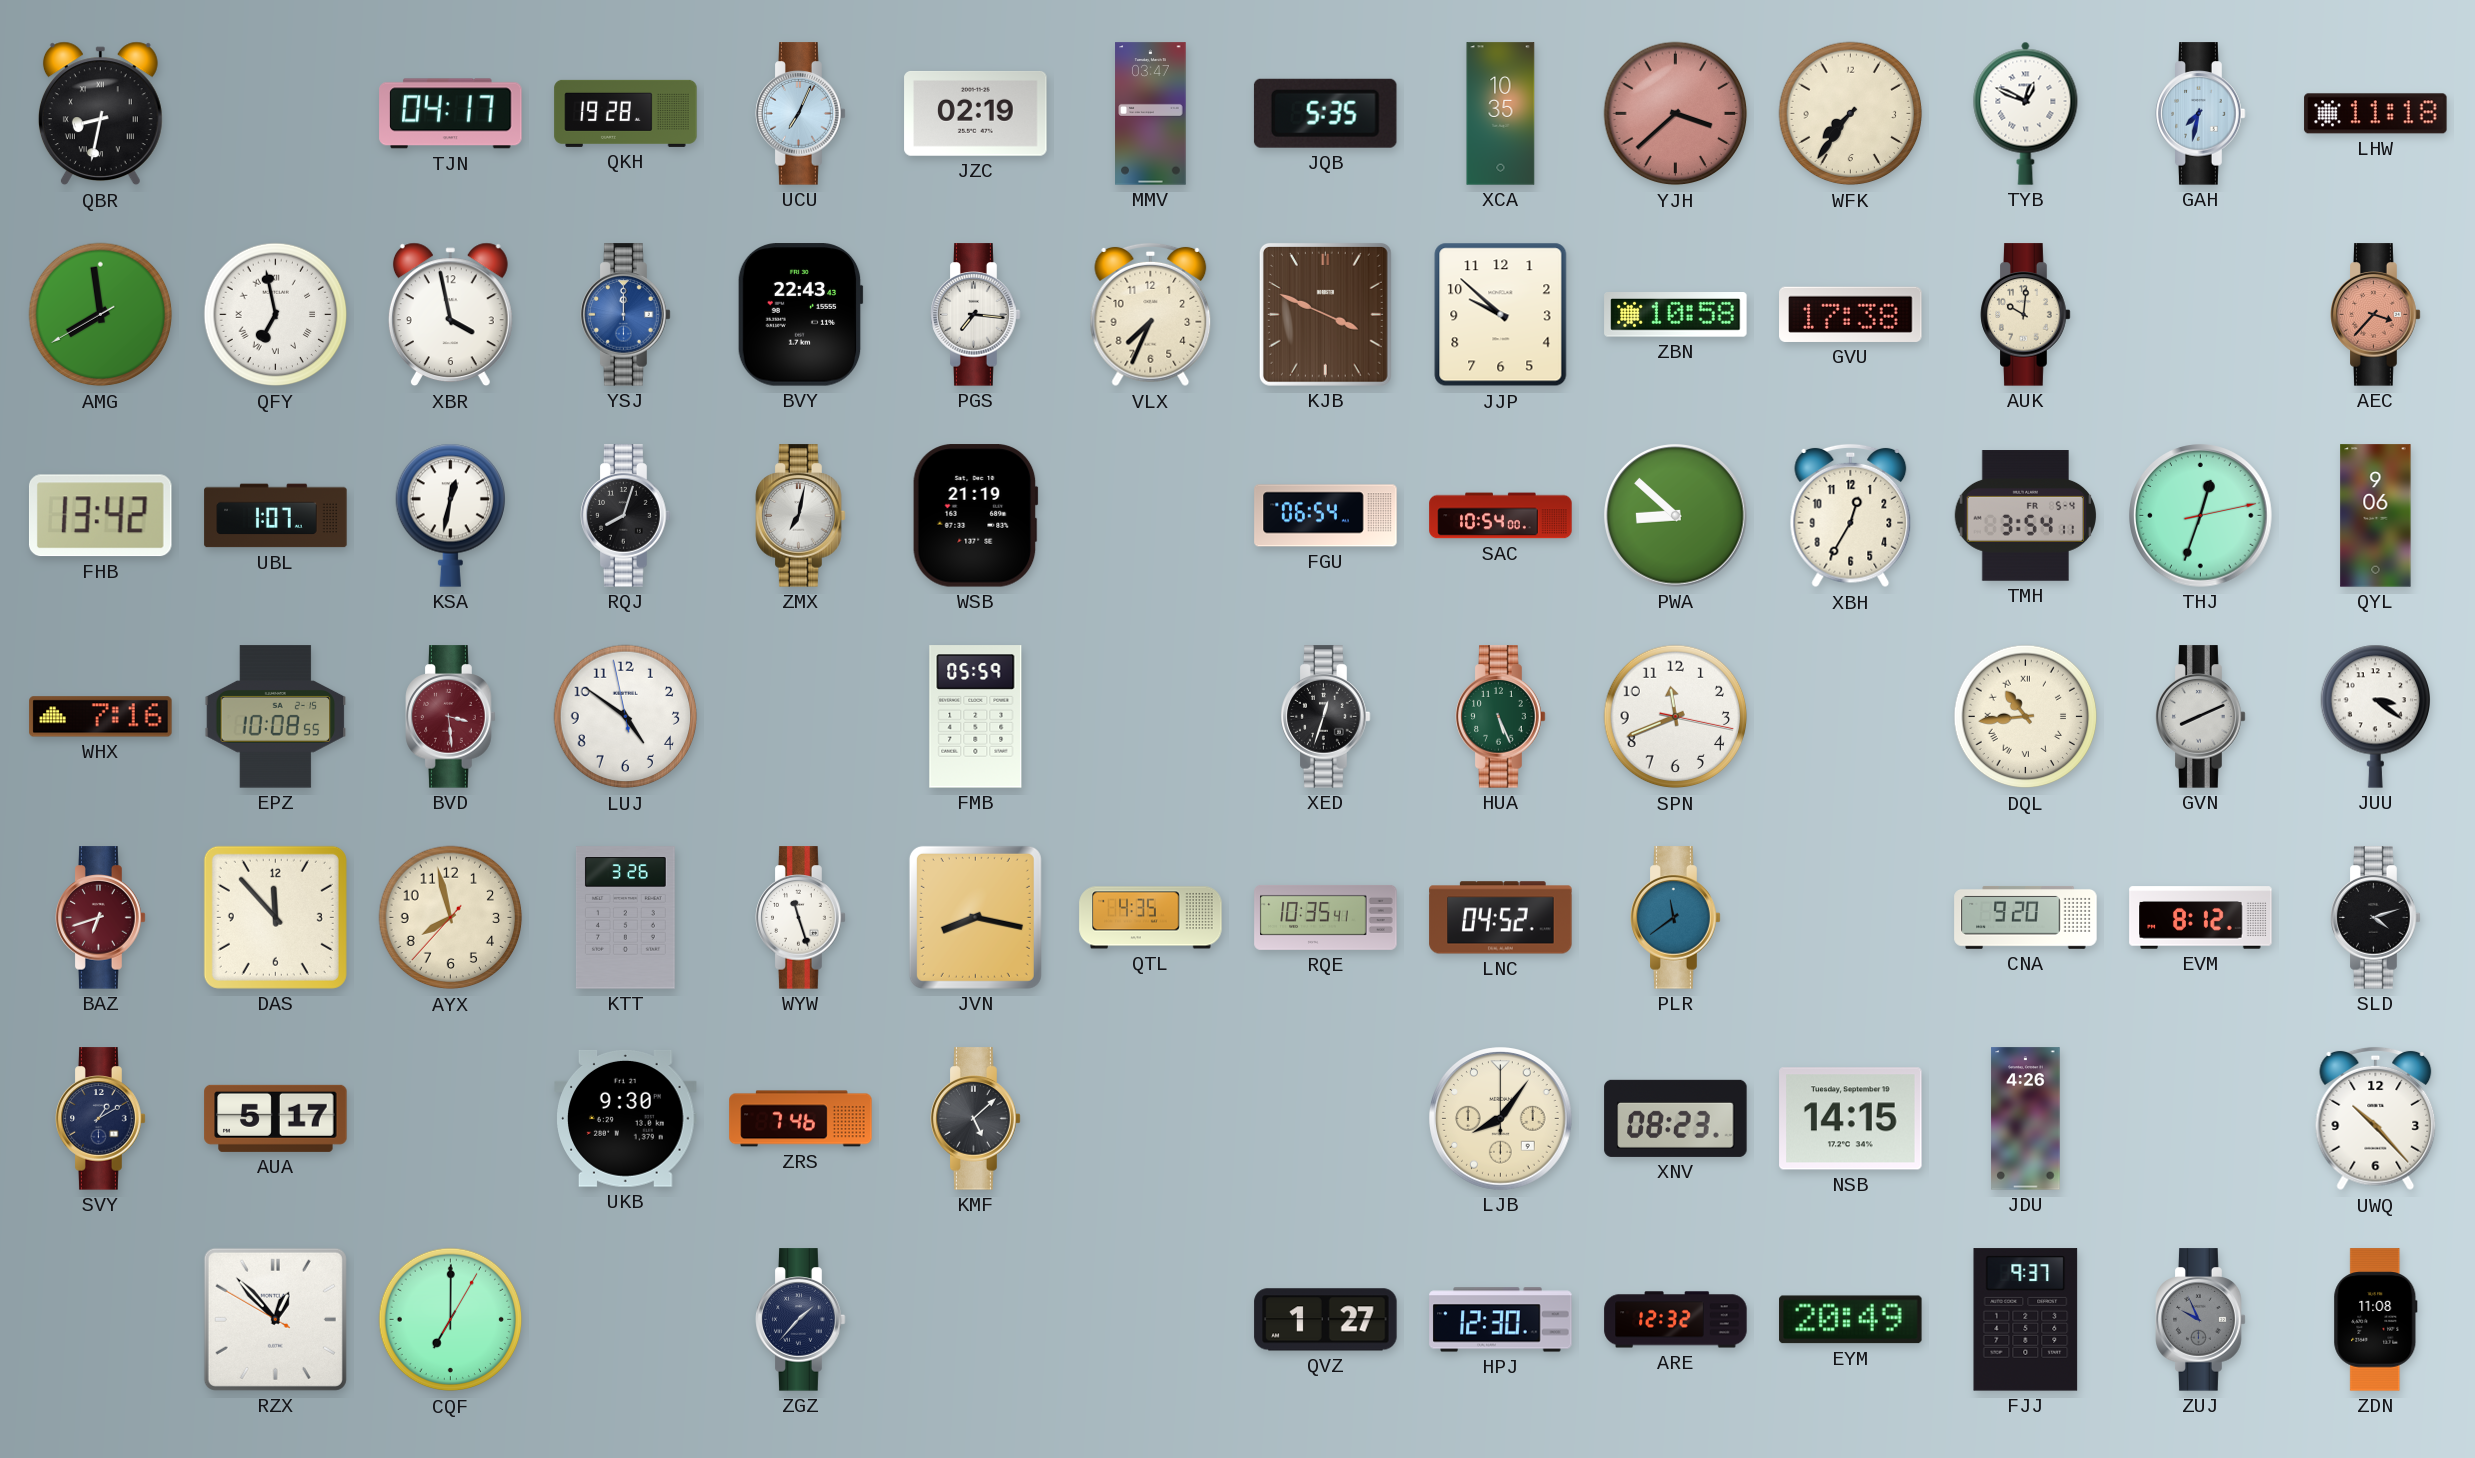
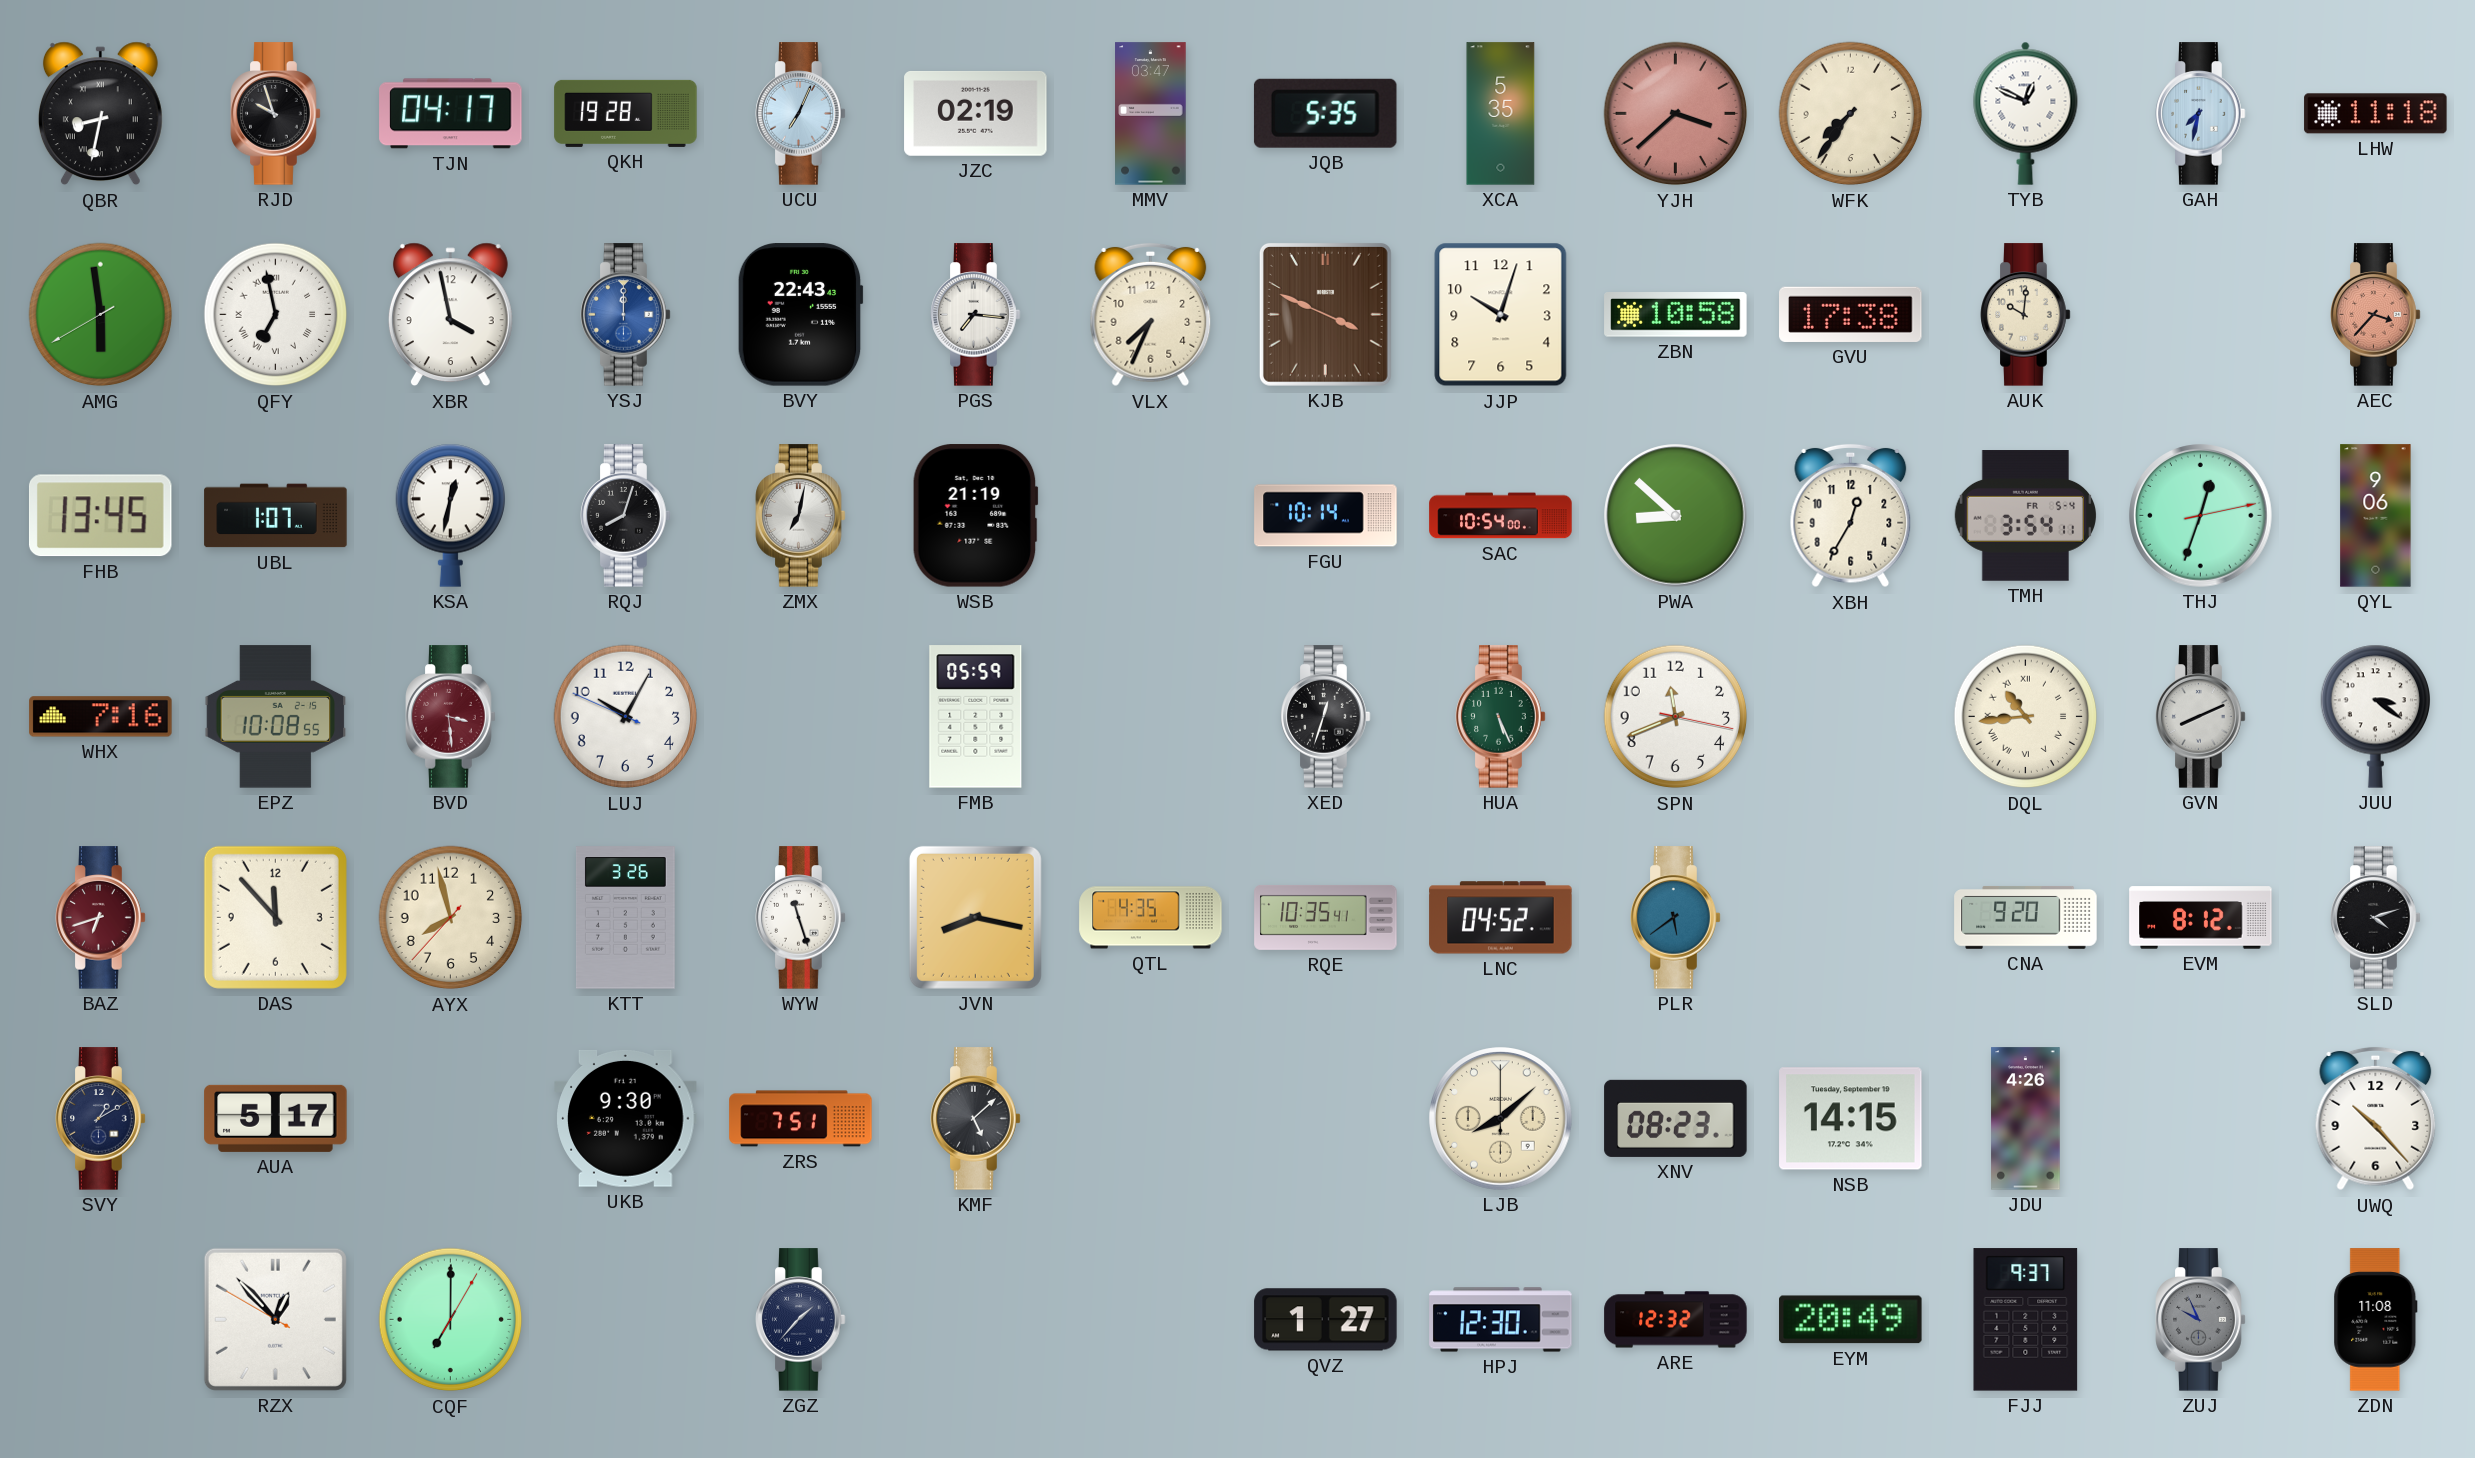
RJD: none -> 9:57
XCA: 10:35 -> 5:35
AMG: 7:58 -> 5:58
JJP: 9:52 -> 10:03
FHB: 13:42 -> 13:45
FGU: 06:54 -> 10:14
LUJ: 4:50 -> 10:04
PLR: 11:39 -> 5:39
ZRS: 7:46 -> 7:51
LJB: 8:06 -> 8:08
